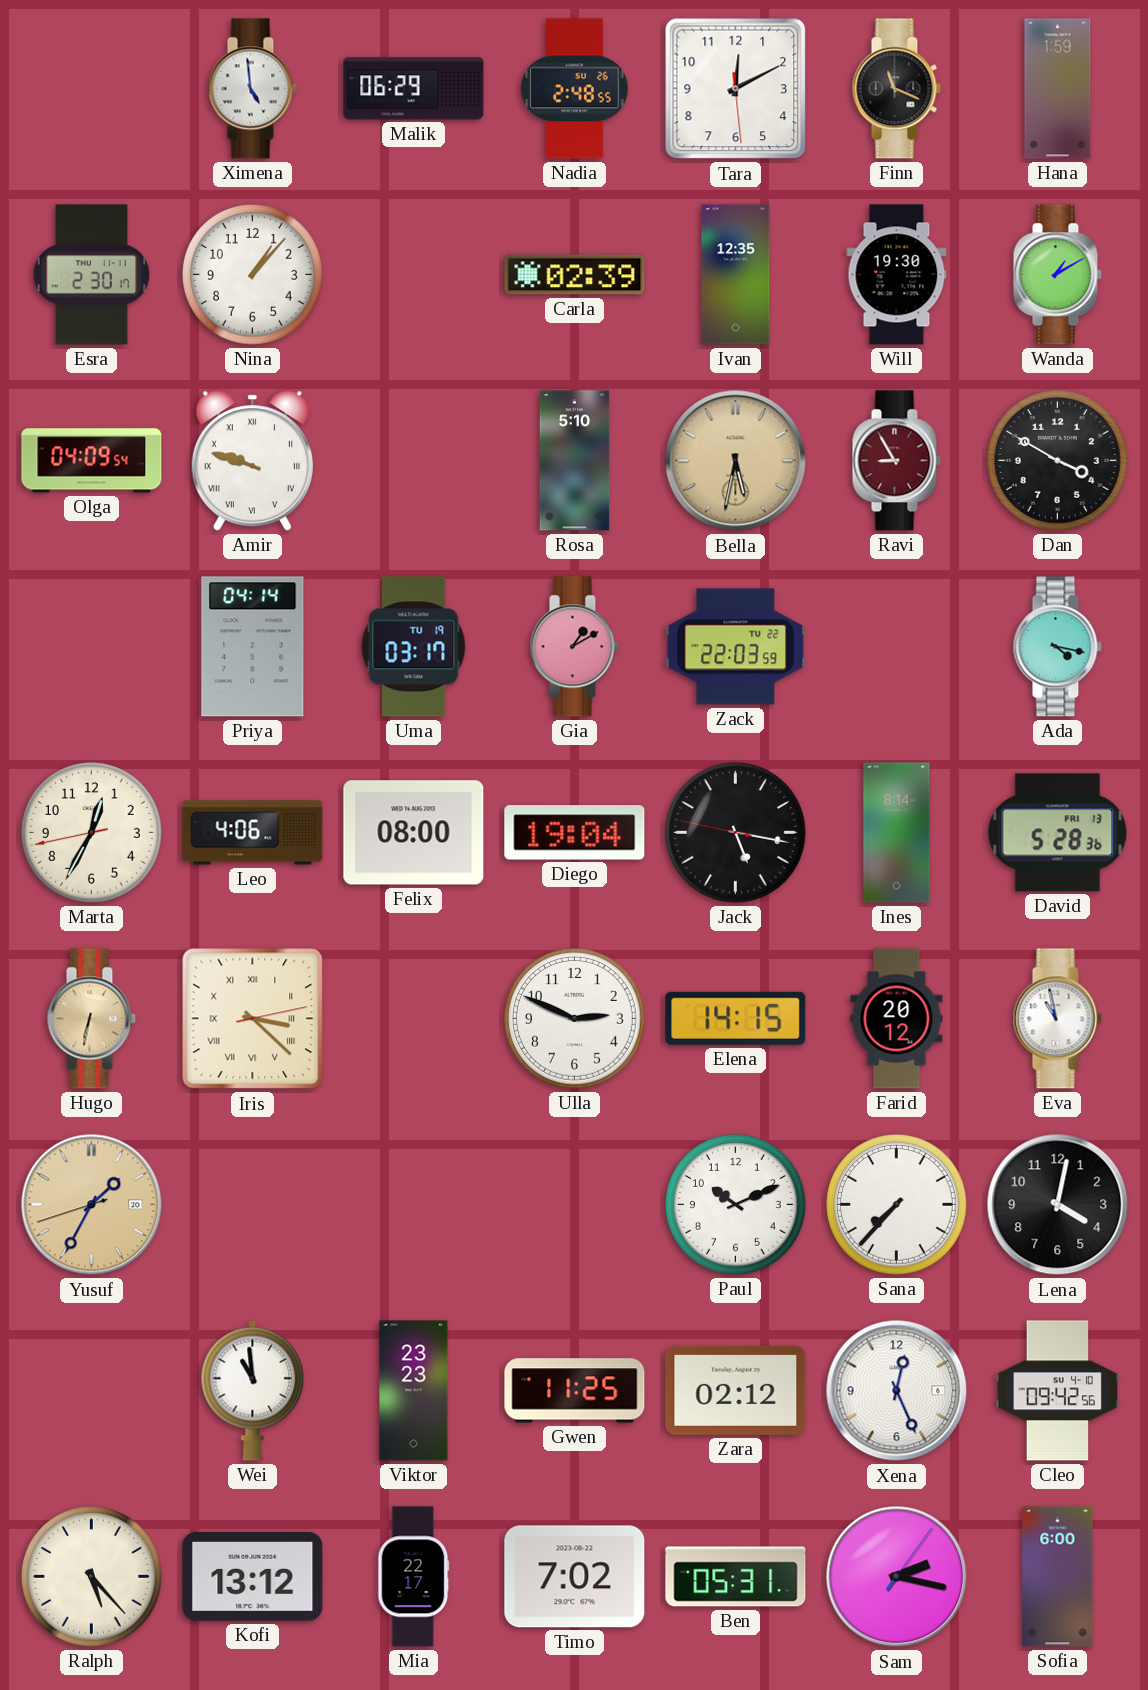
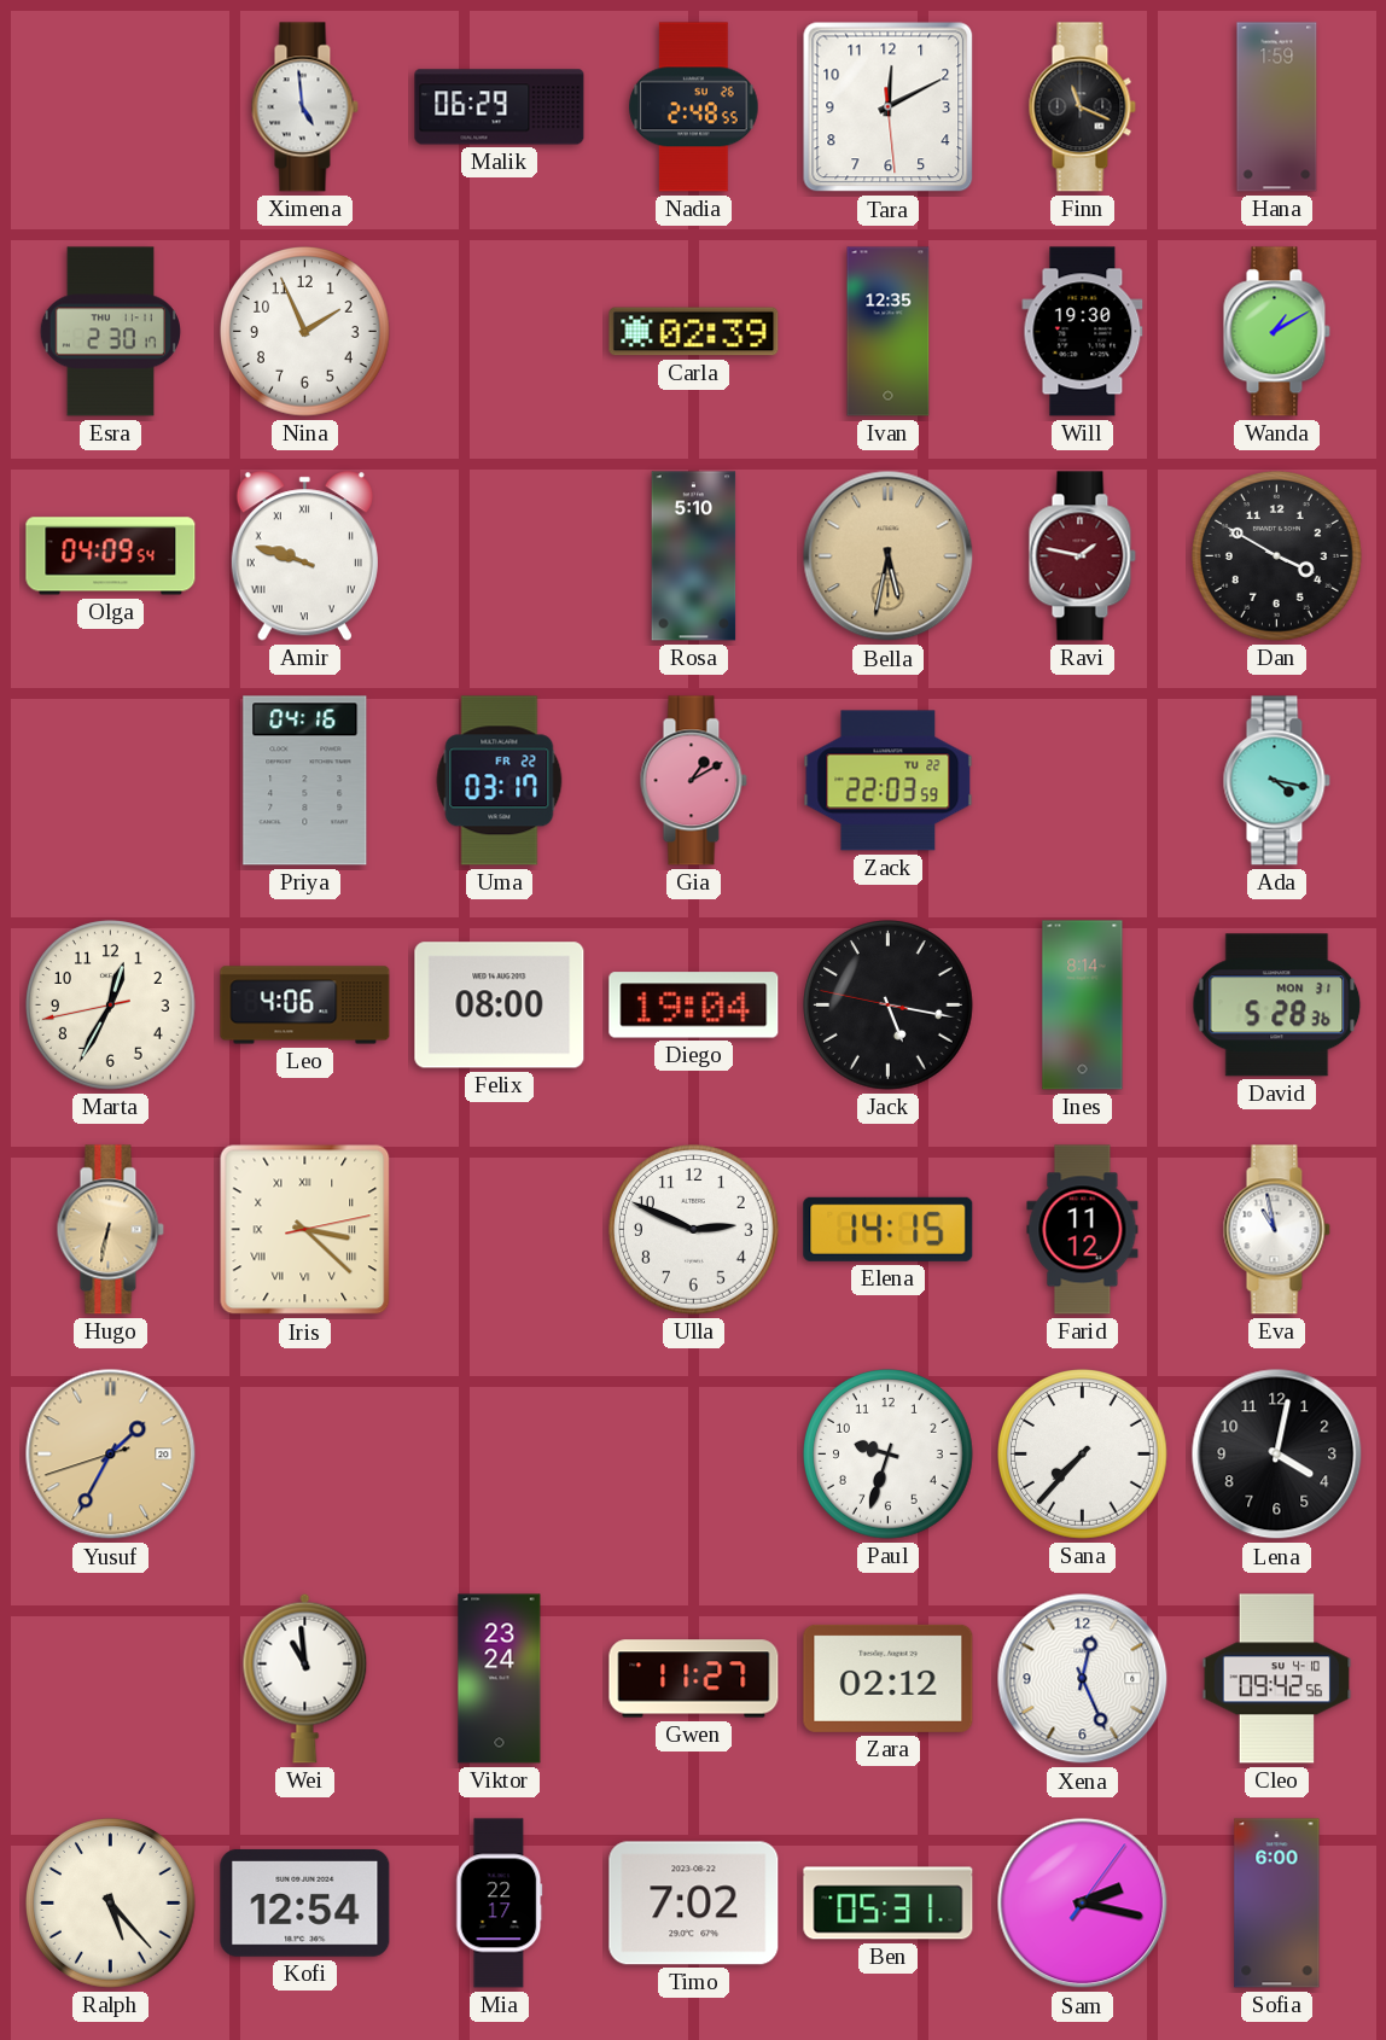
Nina: 1:07 -> 1:56
Ravi: 8:55 -> 1:47
Priya: 04:14 -> 04:16
Uma date: TU 19 -> FR 22
David date: FRI 13 -> MON 31
Farid: 20:12 -> 11:12
Paul: 10:11 -> 9:33
Viktor: 23:23 -> 23:24
Gwen: 11:25 -> 11:27
Kofi: 13:12 -> 12:54
